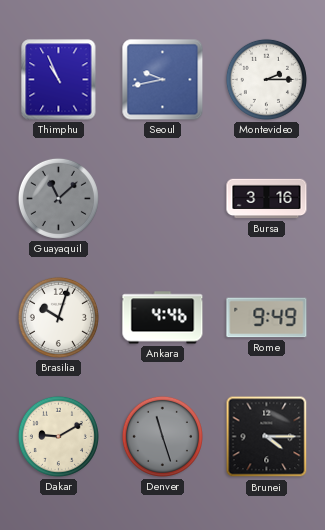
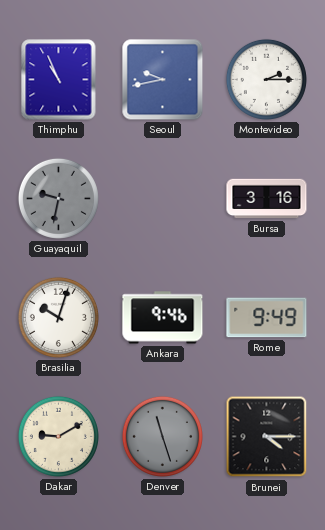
Guayaquil: 11:08 -> 9:32
Ankara: 4:46 -> 9:46
